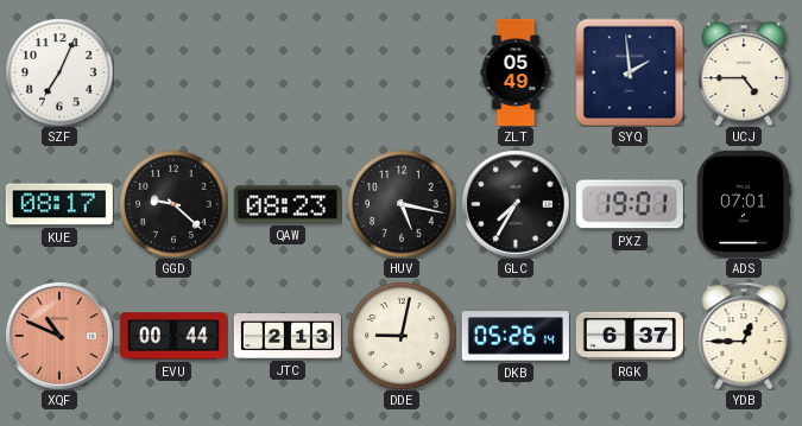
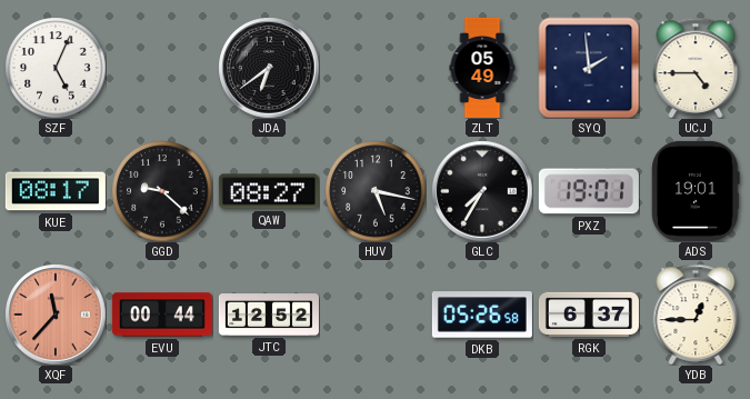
SZF: 7:04 -> 5:04
JDA: none -> 6:39
QAW: 08:23 -> 08:27
ADS: 07:01 -> 19:01
XQF: 10:49 -> 11:37
JTC: 2:13 -> 12:52
DDE: 9:02 -> none
DKB: 05:26:14 -> 05:26:58
